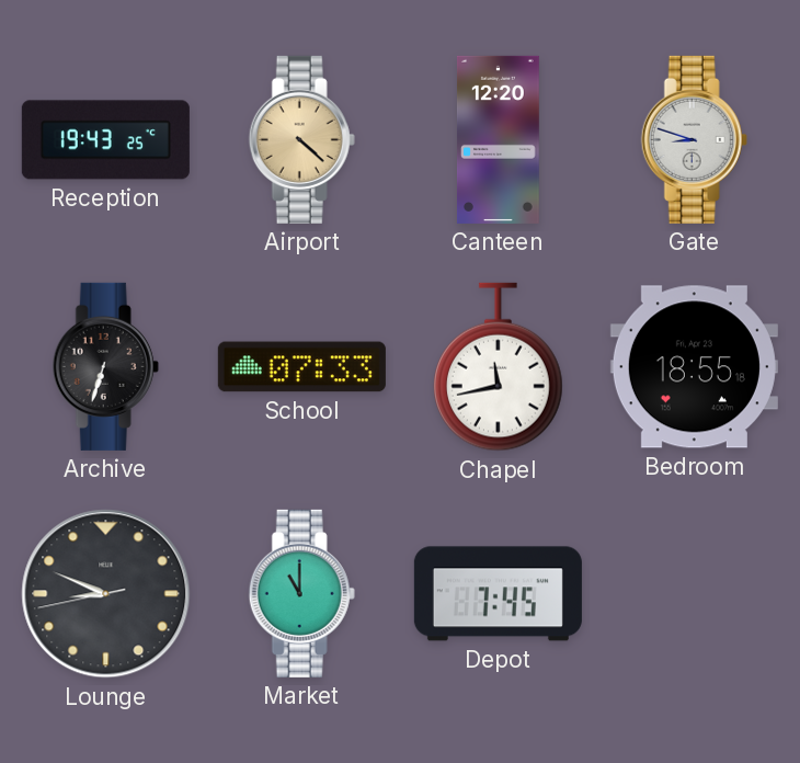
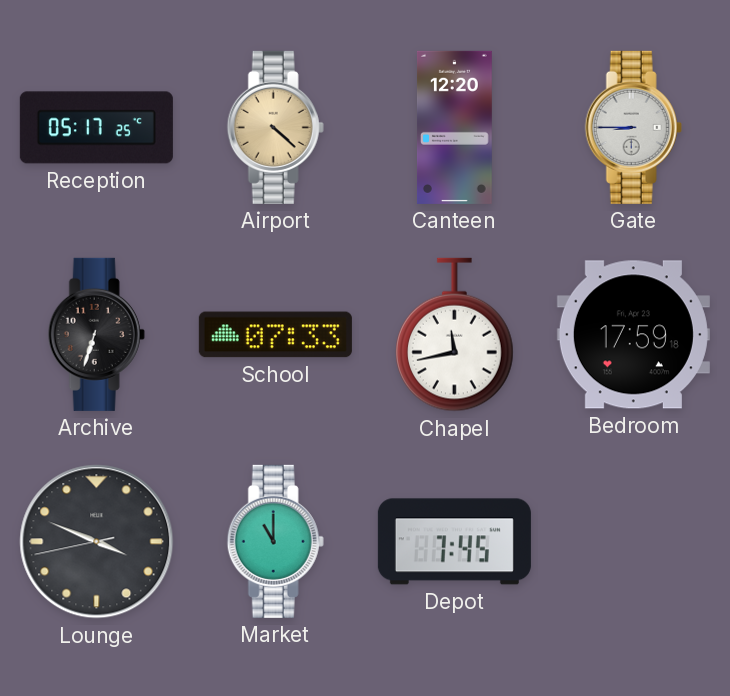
Reception: 19:43 -> 05:17
Gate: 8:48 -> 8:45
Bedroom: 18:55 -> 17:59
Lounge: 8:48 -> 3:48
